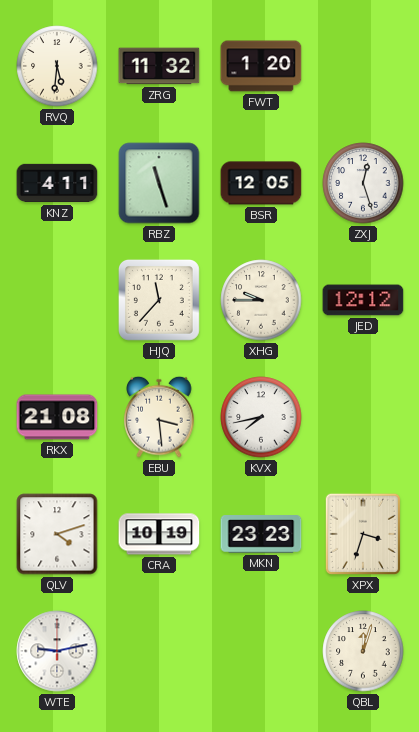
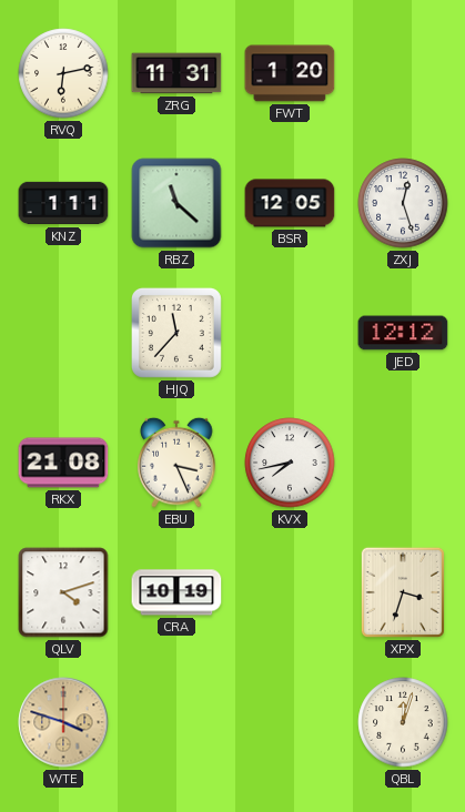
RVQ: 5:31 -> 6:13
ZRG: 11:32 -> 11:31
KNZ: 4:11 -> 1:11
RBZ: 11:27 -> 11:22
XHG: 9:45 -> none
EBU: 3:29 -> 3:26
MKN: 23:23 -> none
WTE: 9:13 -> 3:48
WTE dial: white -> champagne
